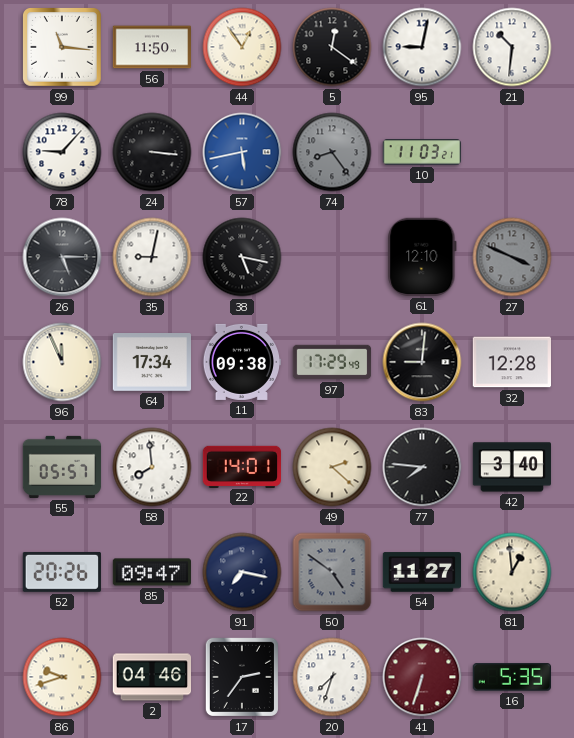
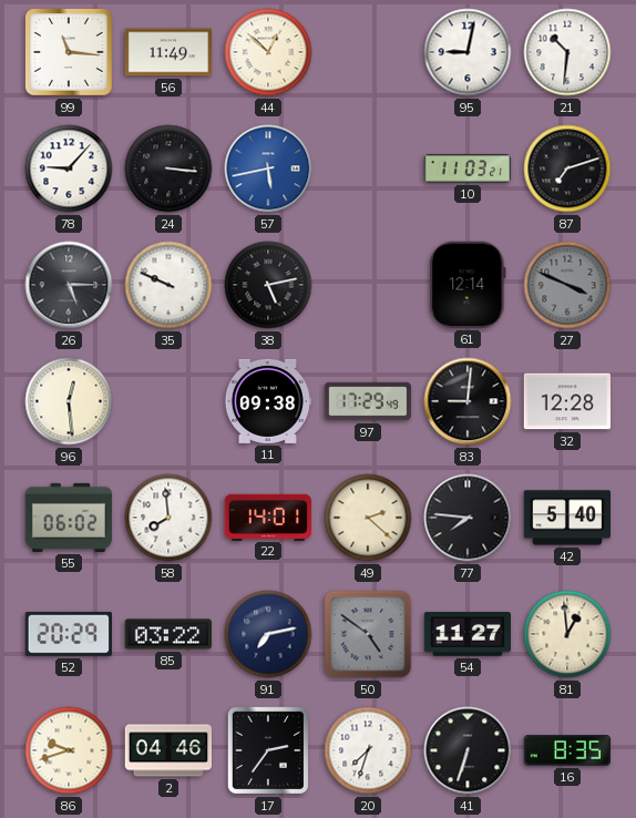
56: 11:50 -> 11:49
44: 12:54 -> 12:52
5: 12:21 -> none
74: 8:24 -> none
87: none -> 7:12
35: 9:02 -> 9:49
38: 5:17 -> 5:13
61: 12:10 -> 12:14
96: 11:56 -> 12:29
64: 17:34 -> none
55: 05:57 -> 06:02
42: 3:40 -> 5:40
52: 20:26 -> 20:29
85: 09:47 -> 03:22
91: 7:17 -> 7:13
41 dial: burgundy -> black
16: 5:35 -> 8:35
